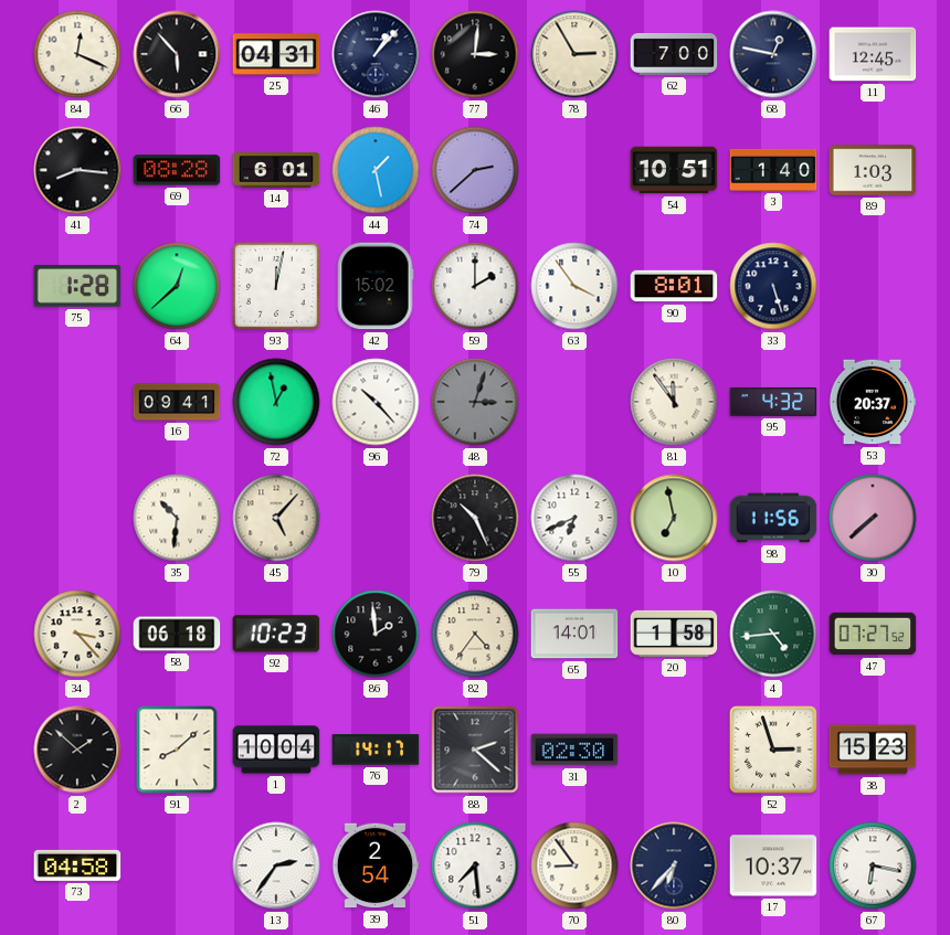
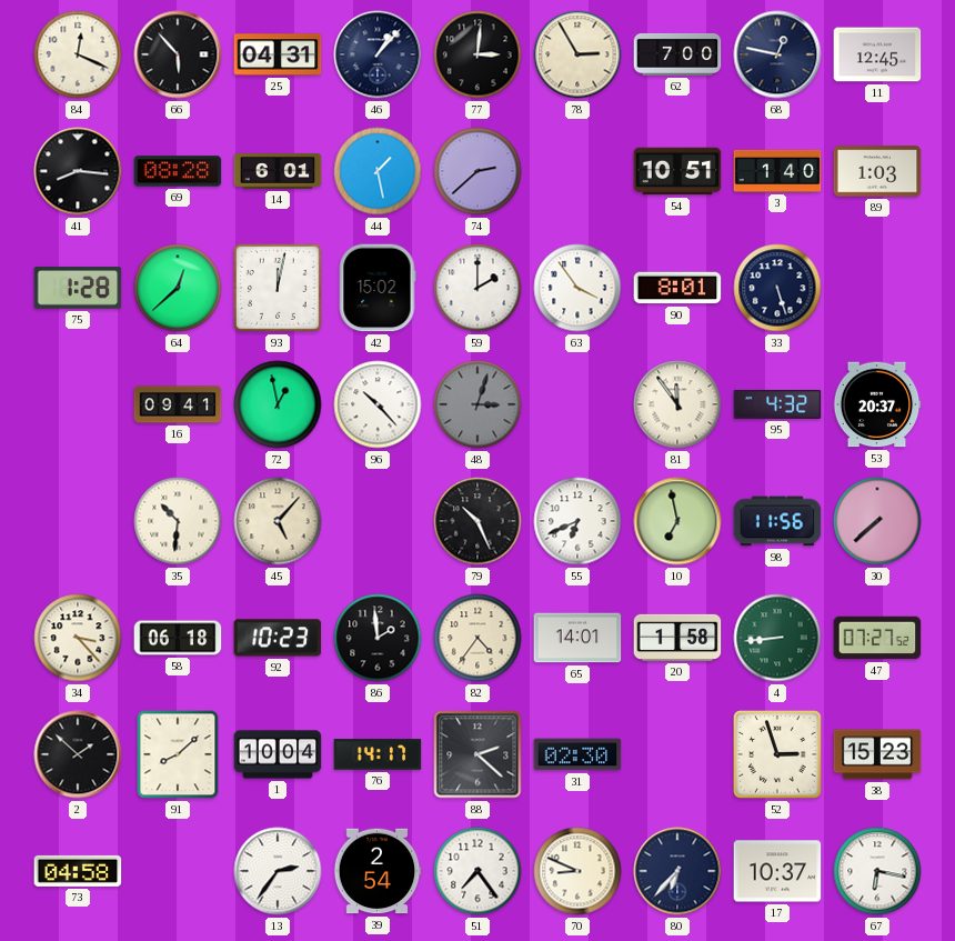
4: 4:44 -> 8:44
51: 7:29 -> 7:24
70: 8:54 -> 8:49
